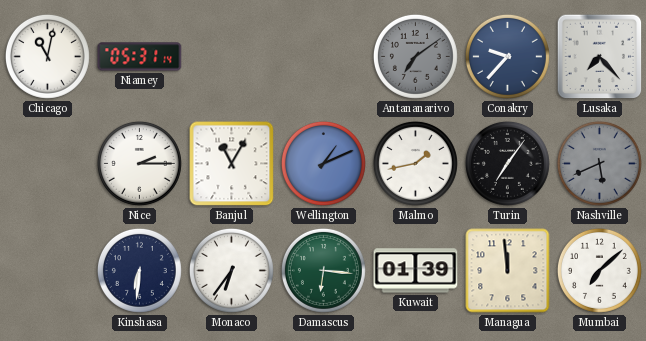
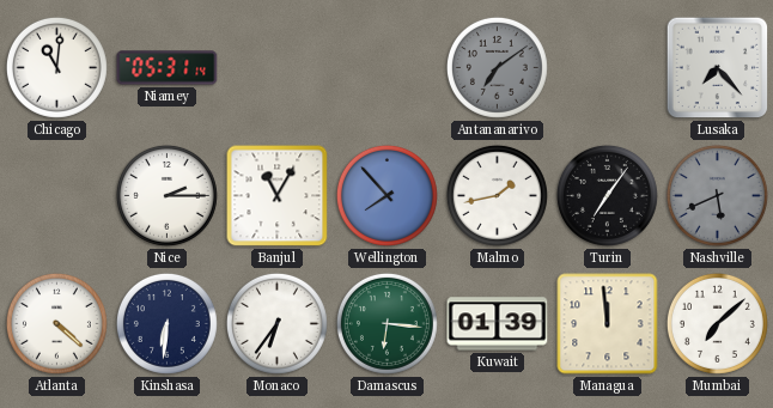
Chicago: 11:02 -> 11:01
Conakry: 9:37 -> none
Wellington: 1:11 -> 7:53
Atlanta: none -> 4:22
